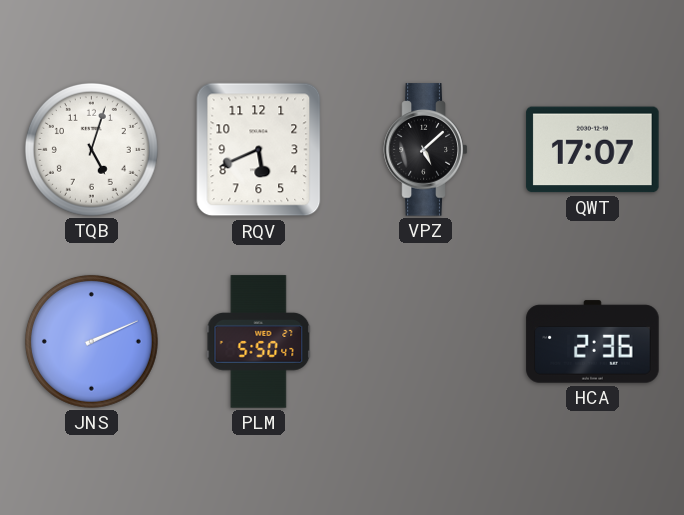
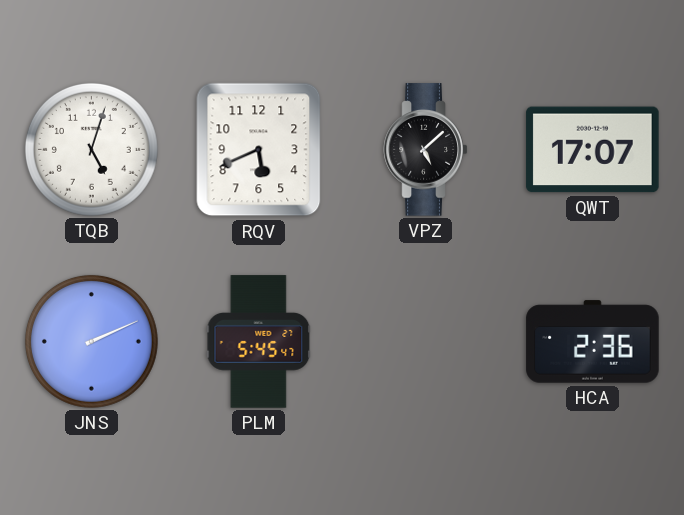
PLM: 5:50 -> 5:45
